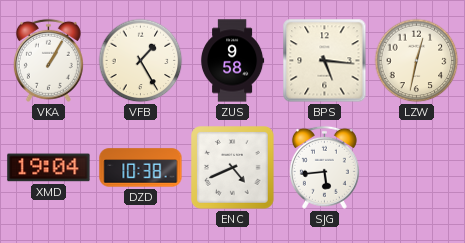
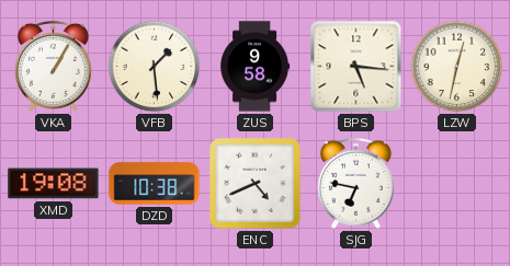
VFB: 1:25 -> 1:29
XMD: 19:04 -> 19:08
SJG: 5:44 -> 6:47
